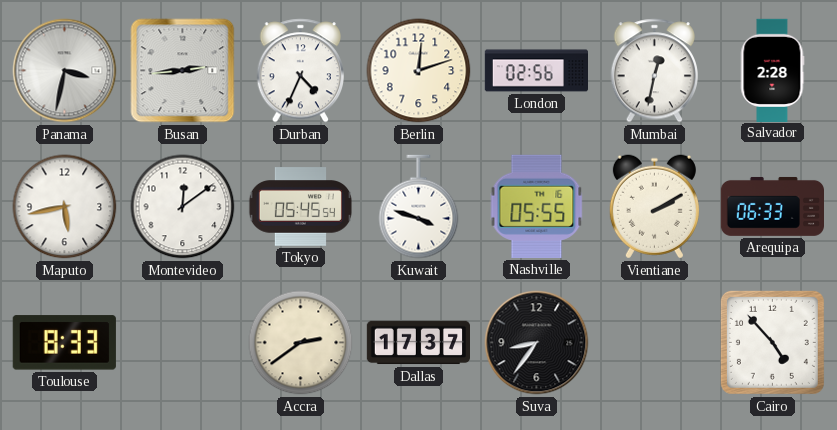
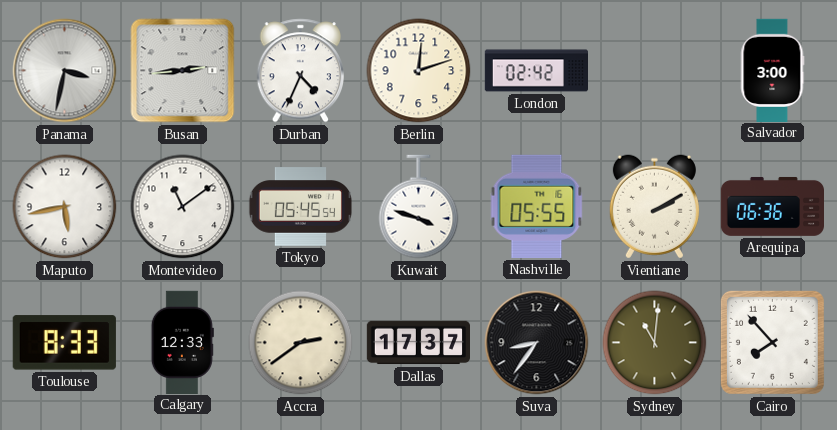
London: 02:56 -> 02:42
Mumbai: 12:32 -> none
Salvador: 2:28 -> 3:00
Montevideo: 12:09 -> 11:09
Arequipa: 06:33 -> 06:36
Calgary: none -> 12:33
Sydney: none -> 11:01
Cairo: 4:53 -> 7:53
